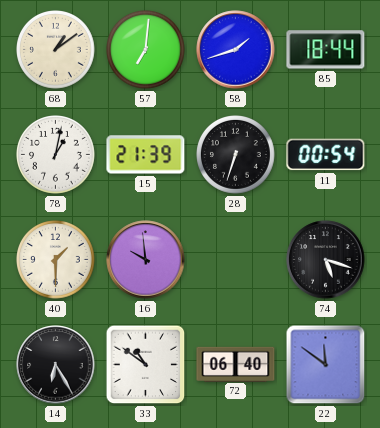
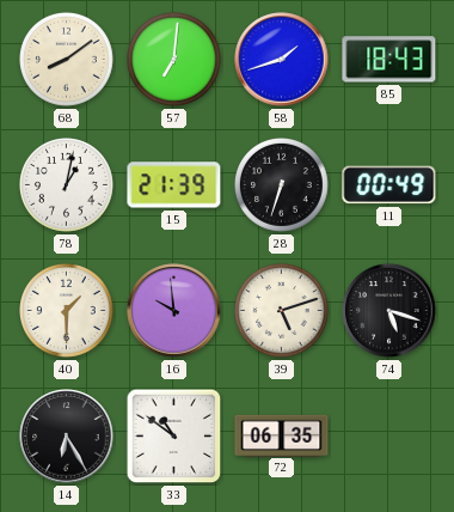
68: 1:09 -> 8:09
85: 18:44 -> 18:43
11: 00:54 -> 00:49
39: none -> 5:12
72: 06:40 -> 06:35
22: 11:51 -> none
